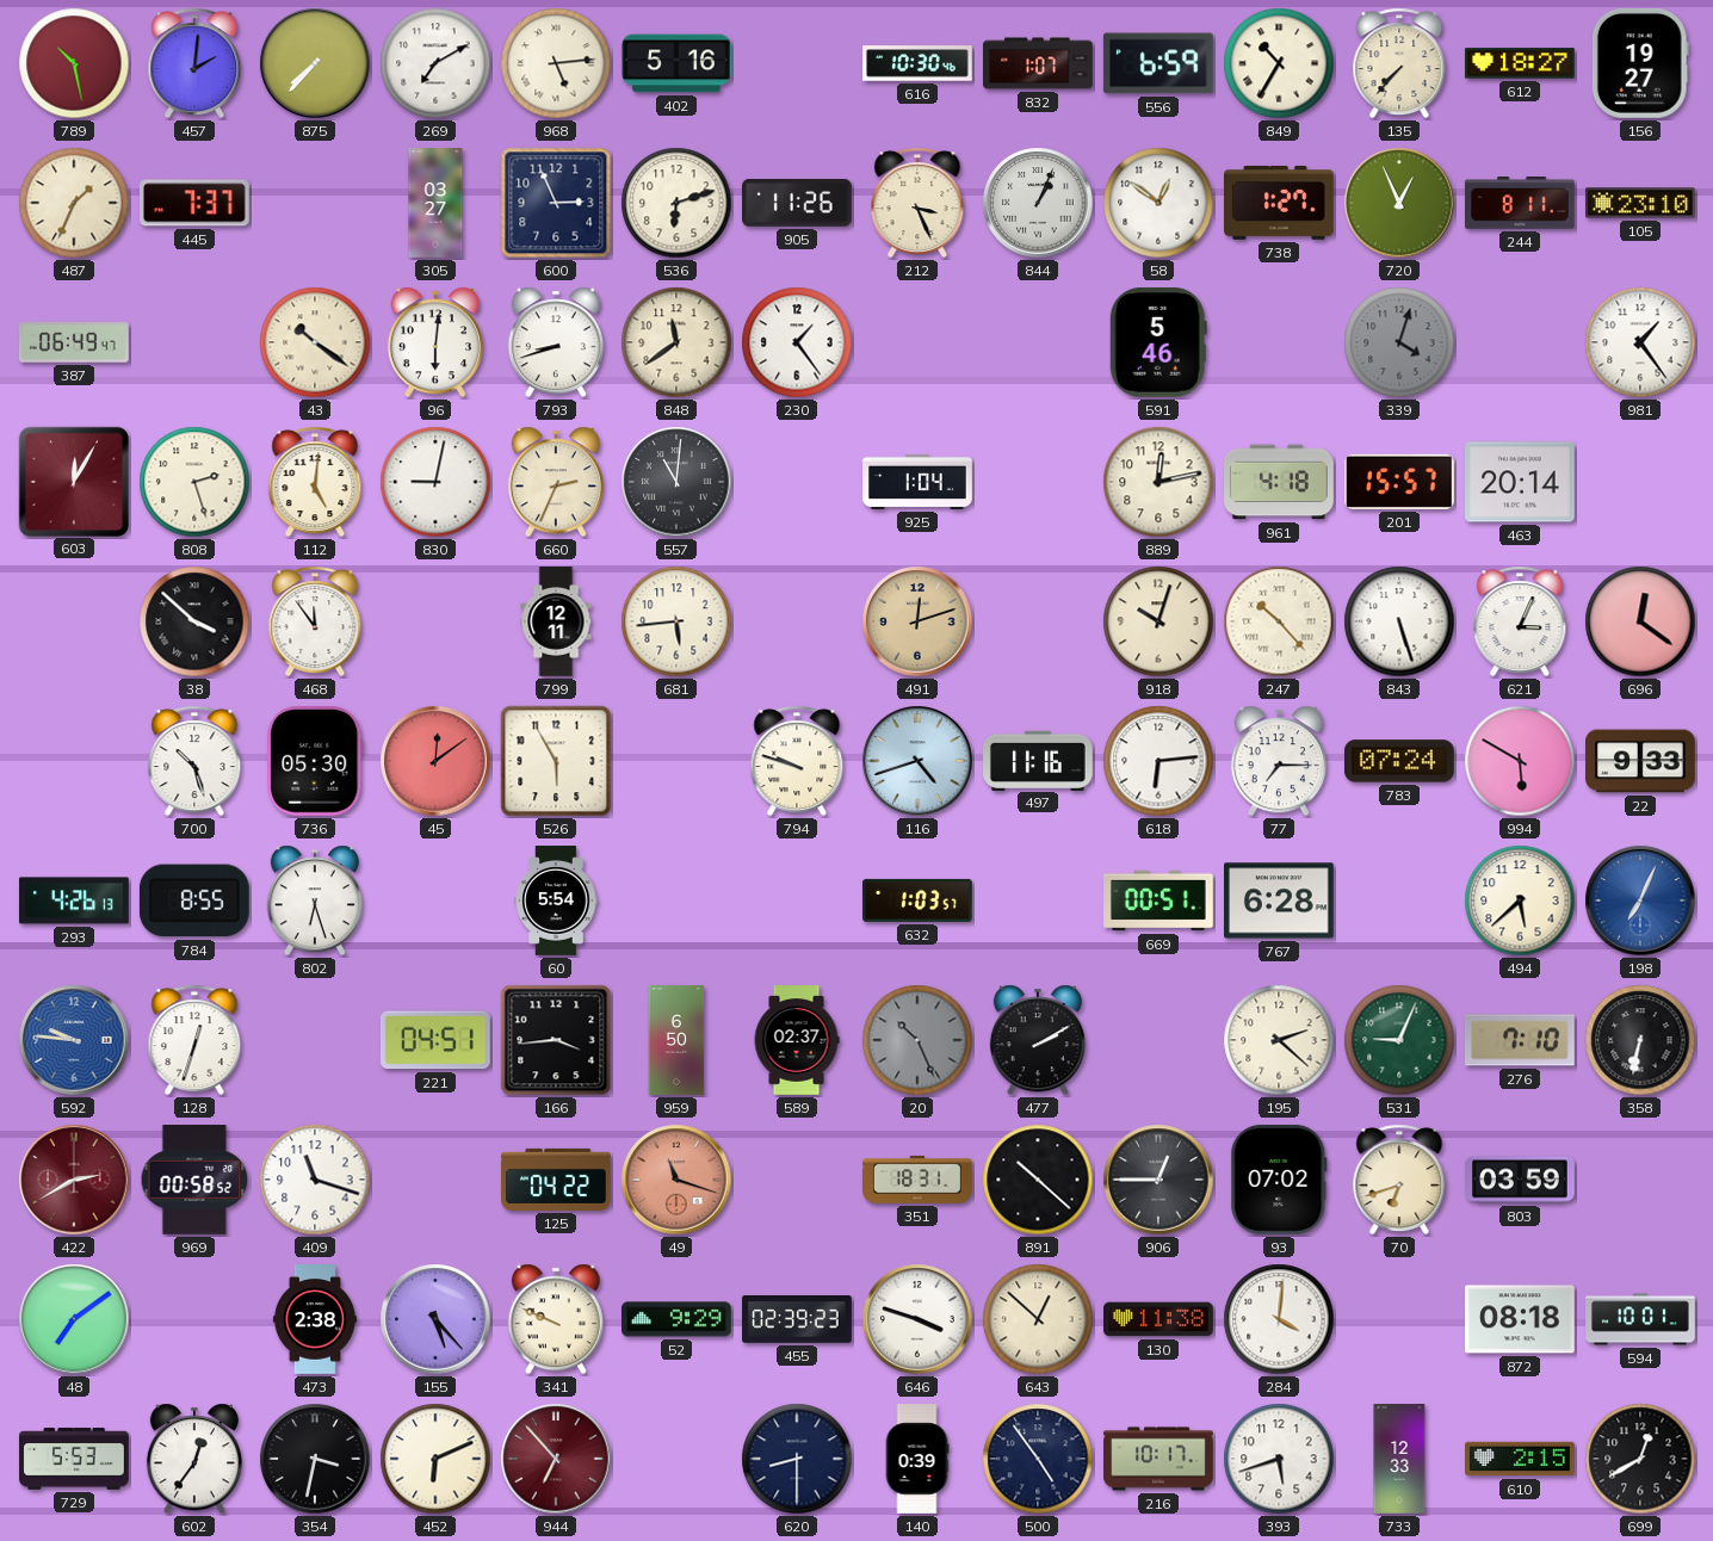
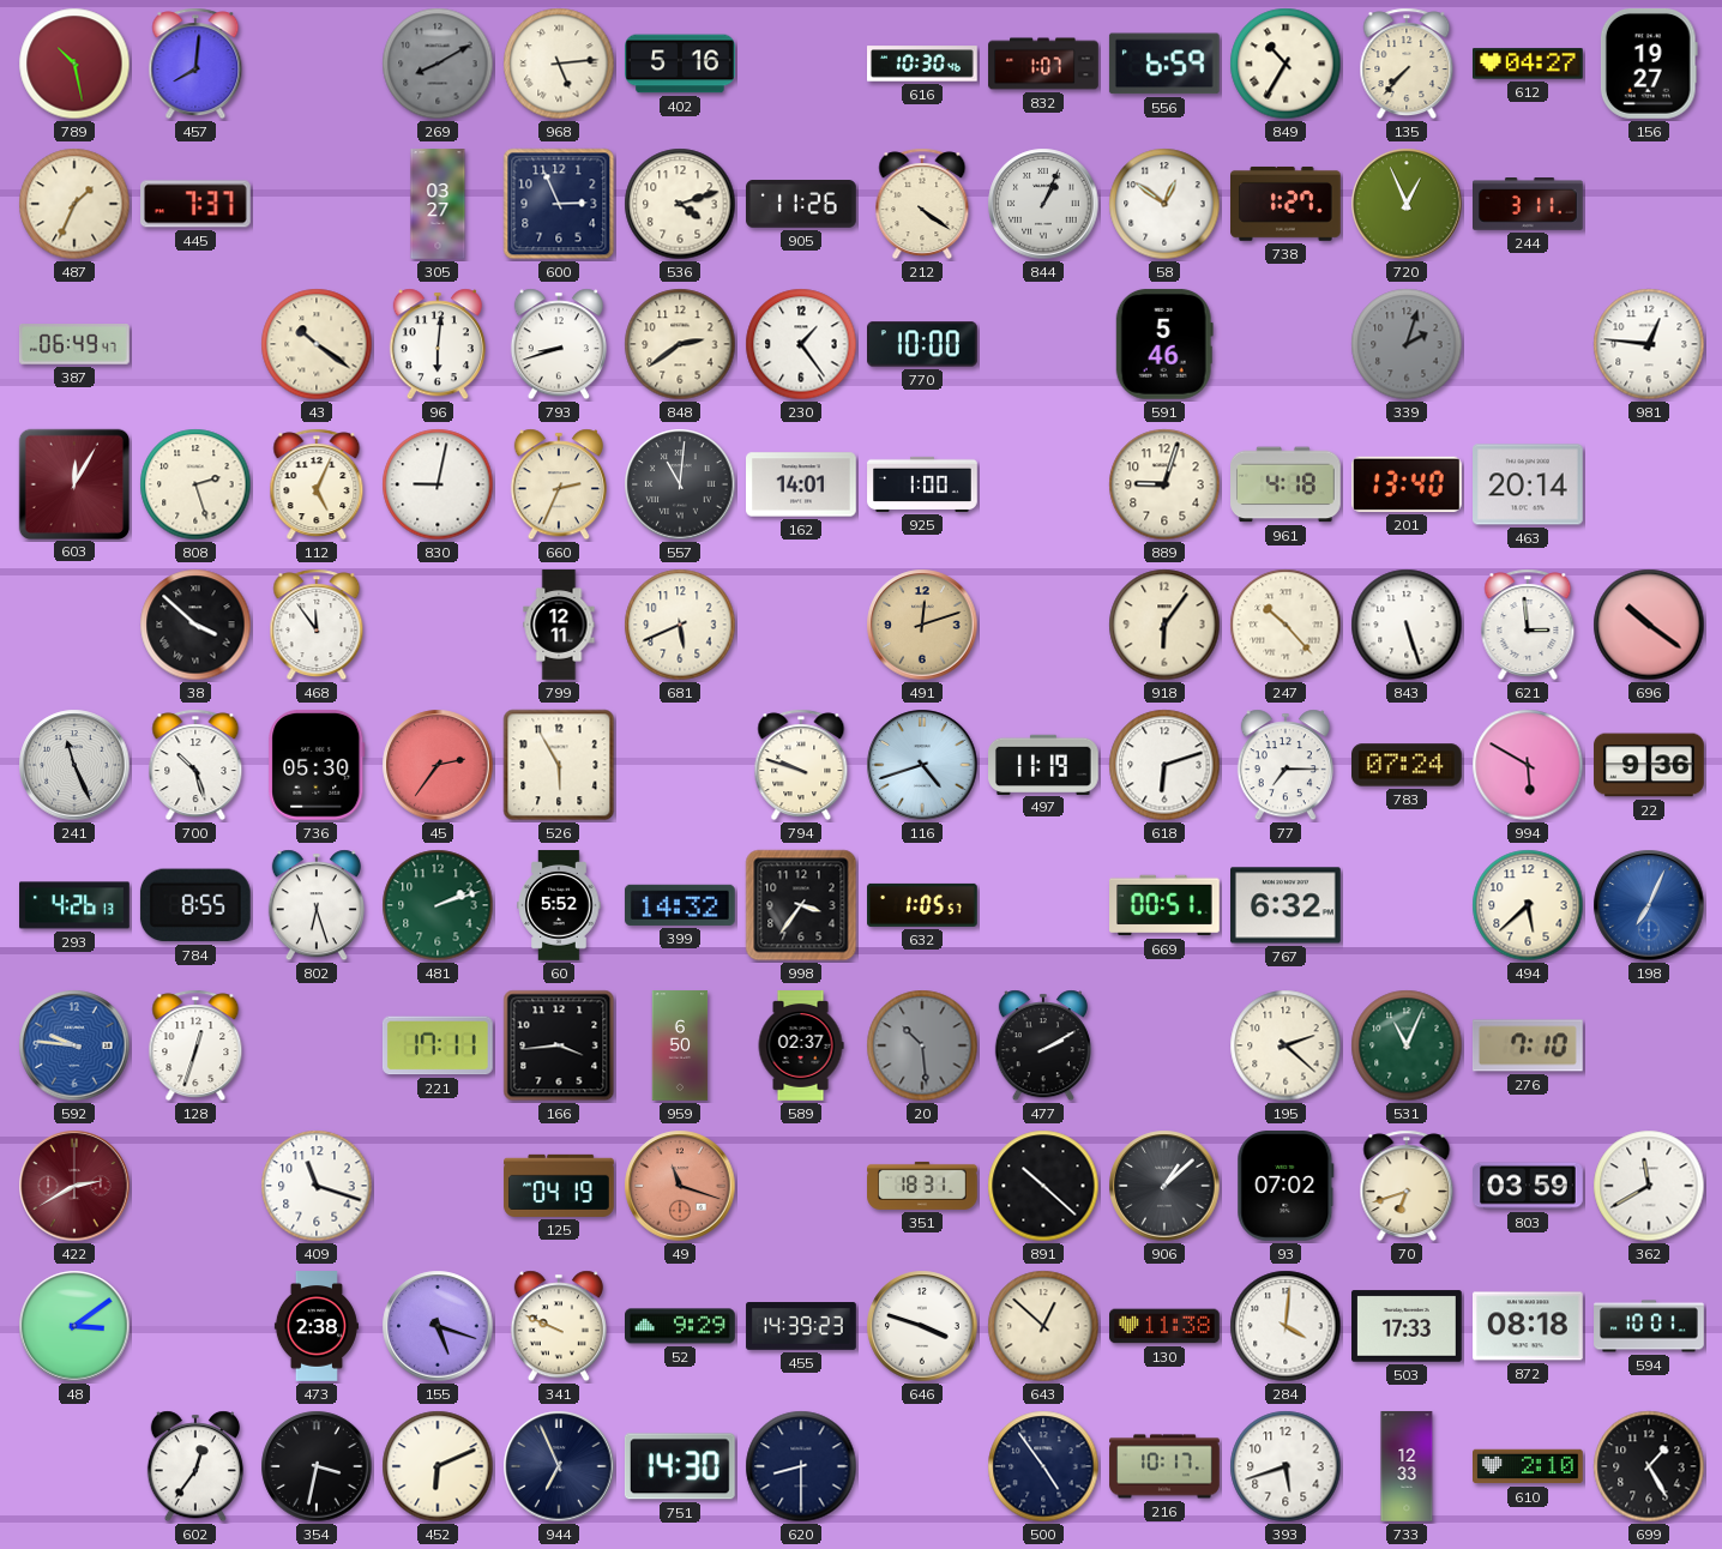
457: 2:01 -> 8:01
875: 7:37 -> none
269: 7:10 -> 8:10
269 dial: white -> grey
612: 18:27 -> 04:27
536: 6:12 -> 4:12
212: 3:26 -> 4:21
244: 8:11 -> 3:11
105: 23:10 -> none
848: 11:39 -> 2:39
770: none -> 10:00
339: 4:03 -> 2:03
981: 1:24 -> 12:46
112: 5:01 -> 5:04
162: none -> 14:01
925: 1:04 -> 1:00
889: 12:13 -> 9:03
201: 15:57 -> 13:40
681: 5:44 -> 5:41
918: 10:03 -> 6:06
621: 3:04 -> 2:59
696: 12:21 -> 10:21
241: none -> 11:26
45: 12:09 -> 2:36
497: 11:16 -> 11:19
618: 6:14 -> 6:12
22: 9:33 -> 9:36
481: none -> 2:12
60: 5:54 -> 5:52
399: none -> 14:32
998: none -> 3:36
632: 1:03 -> 1:05
767: 6:28 -> 6:32
221: 04:51 -> 17:11
20: 10:26 -> 10:29
531: 9:04 -> 11:04
358: 6:32 -> none
969: 00:58 -> none
125: 04:22 -> 04:19
906: 12:45 -> 1:08
362: none -> 11:40
48: 7:09 -> 3:09
155: 5:23 -> 5:18
455: 02:39 -> 14:39
503: none -> 17:33
729: 5:53 -> none
944: 6:53 -> 6:56
944 dial: burgundy -> navy
751: none -> 14:30
140: 0:39 -> none
610: 2:15 -> 2:10
699: 12:40 -> 1:25
